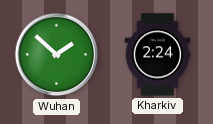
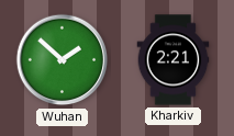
Kharkiv: 2:24 -> 2:21
